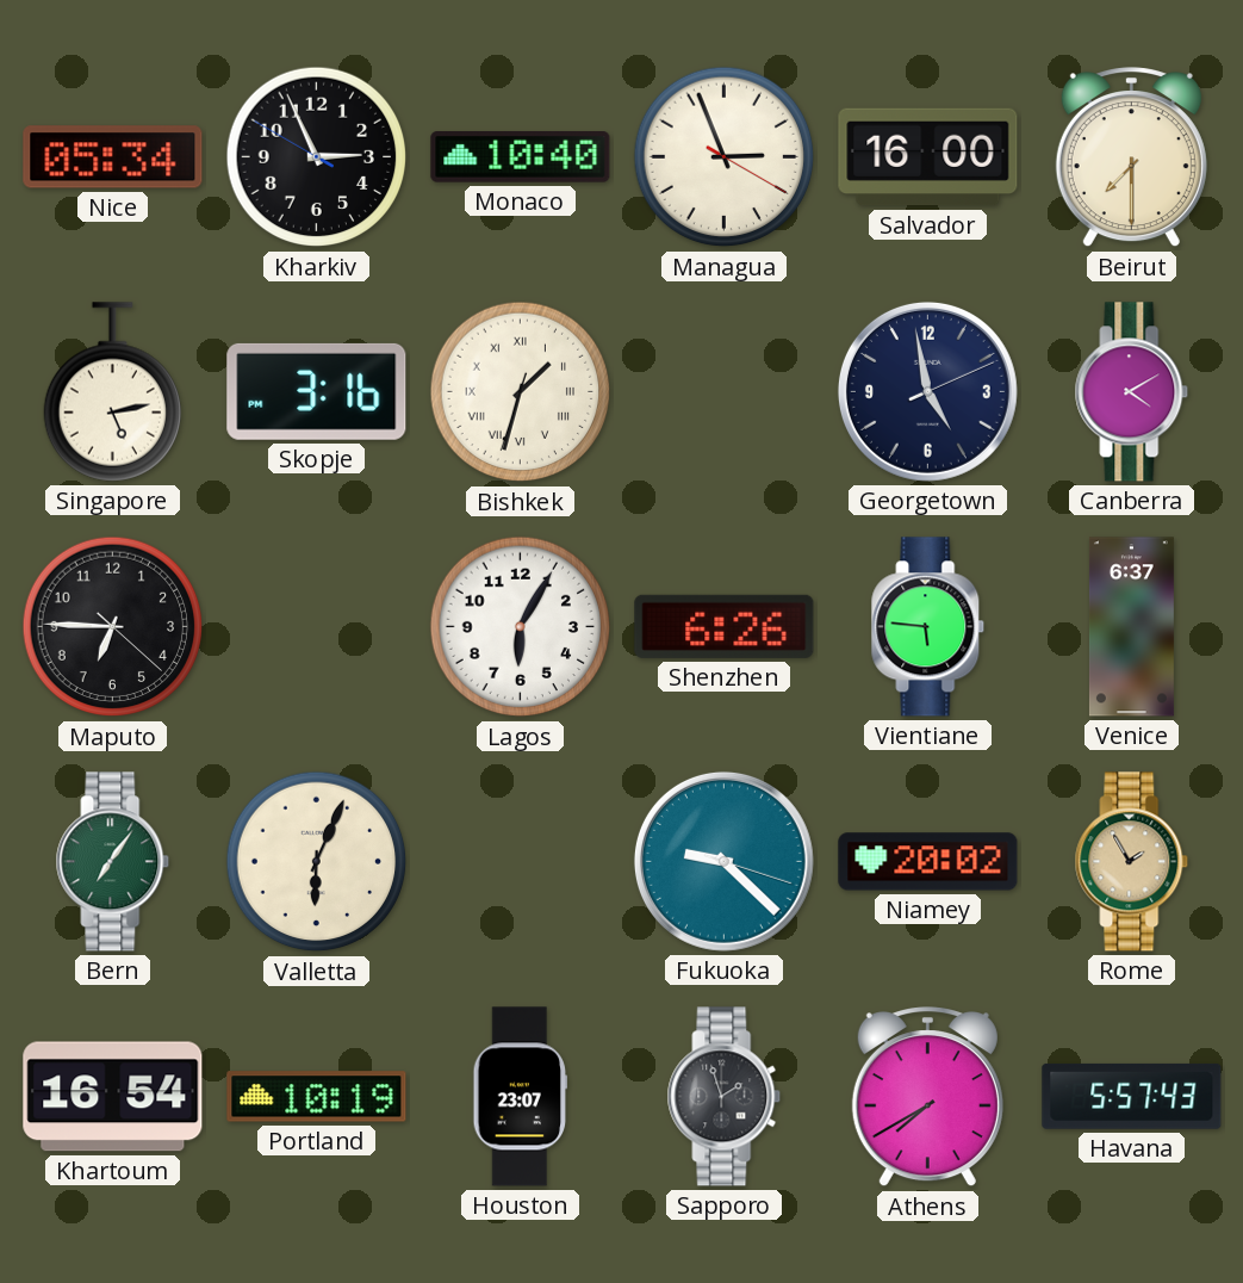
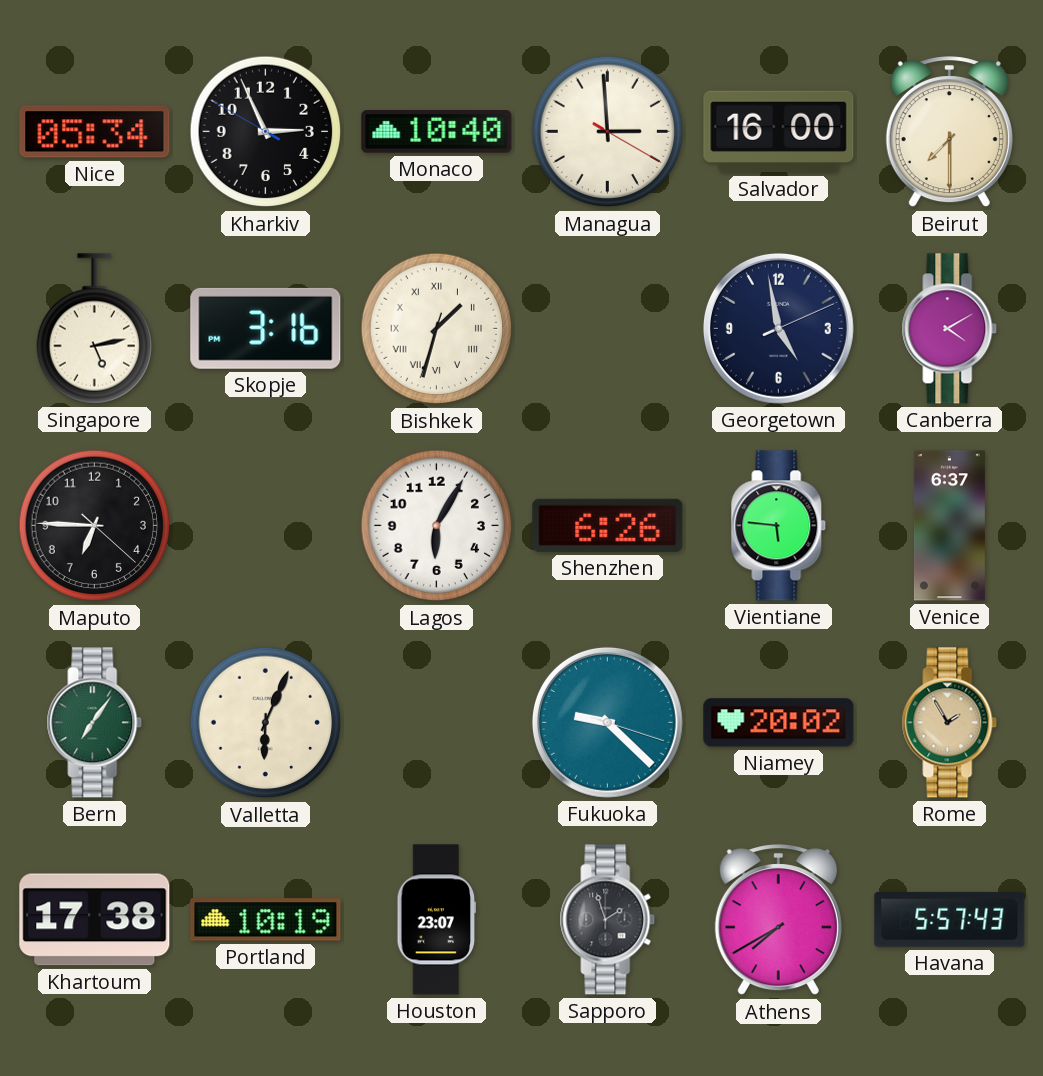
Managua: 2:56 -> 2:59
Khartoum: 16:54 -> 17:38
